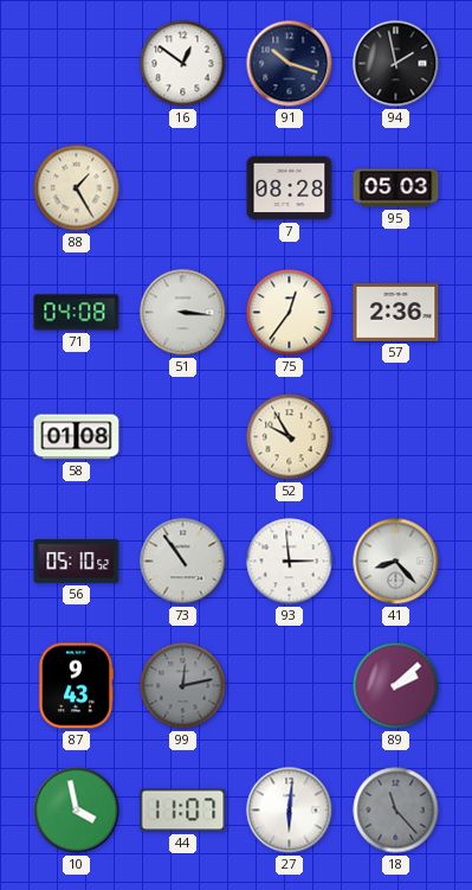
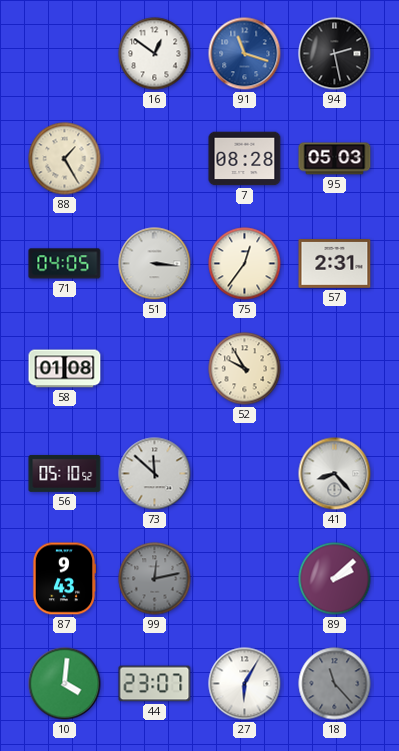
91: 10:18 -> 11:18
91 dial: navy -> blue
94: 1:58 -> 2:28
71: 04:08 -> 04:05
57: 2:36 -> 2:31
73: 10:54 -> 11:52
93: 2:59 -> none
10: 3:58 -> 4:01
44: 11:07 -> 23:07
27: 6:01 -> 6:05
